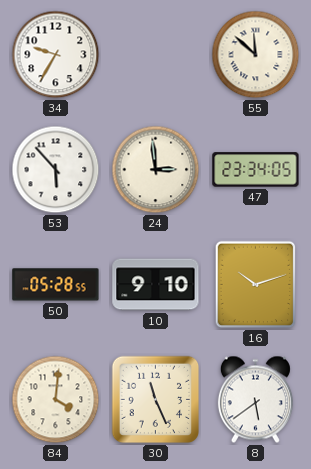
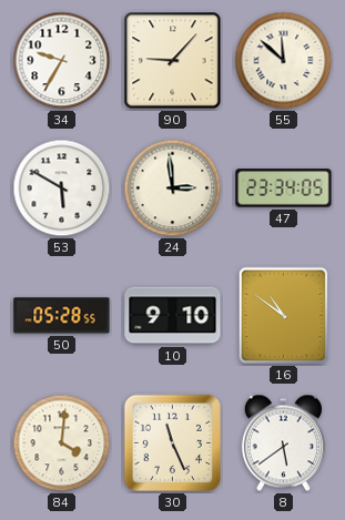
90: none -> 9:07
53: 5:53 -> 5:50
16: 10:12 -> 10:51
